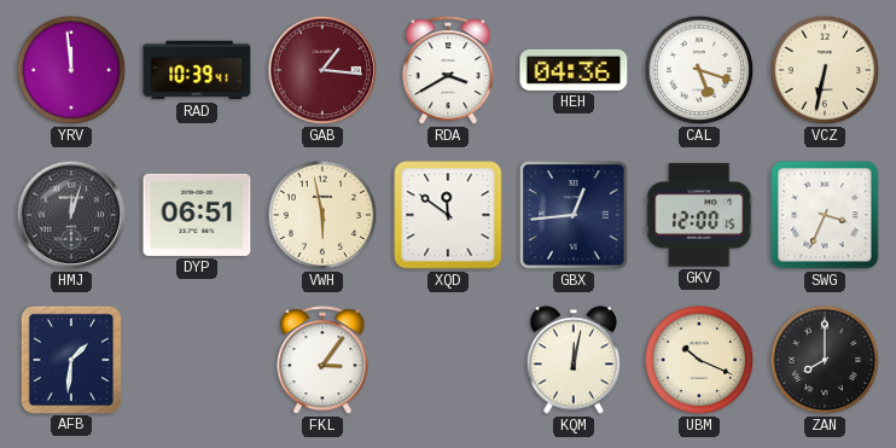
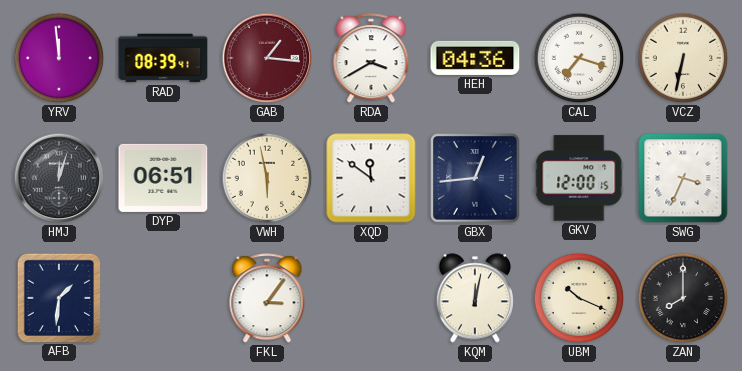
RAD: 10:39 -> 08:39
CAL: 5:18 -> 7:18
